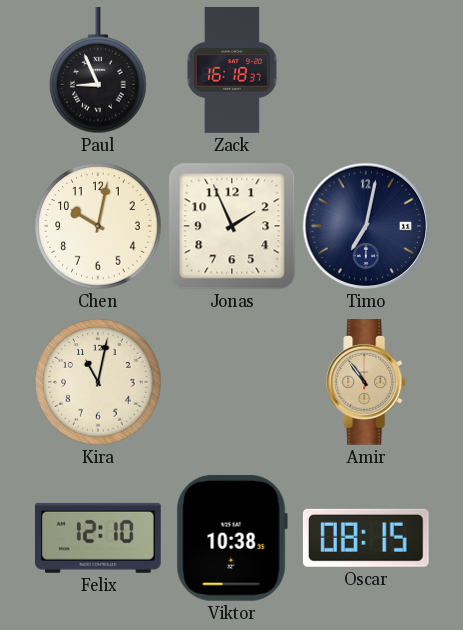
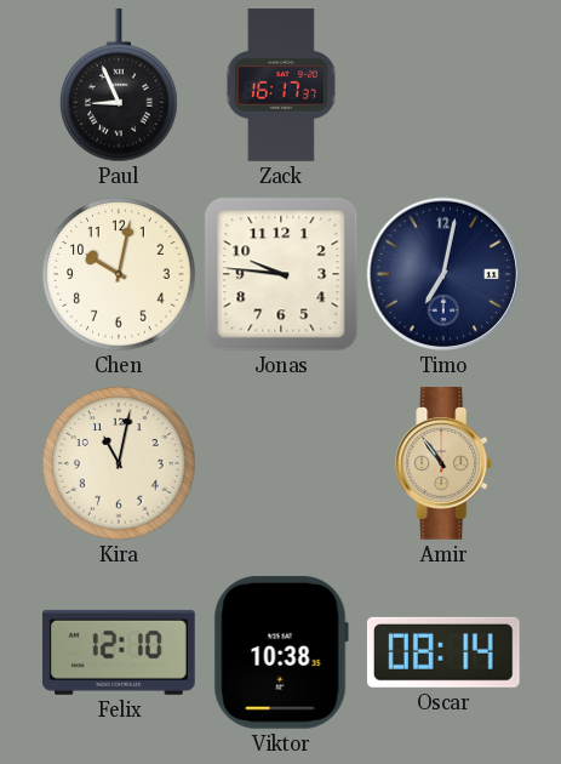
Zack: 16:18 -> 16:17
Jonas: 1:56 -> 9:46
Oscar: 08:15 -> 08:14
